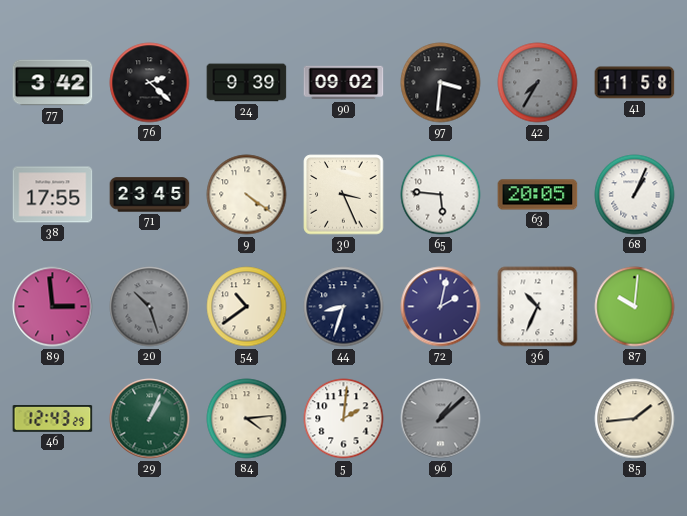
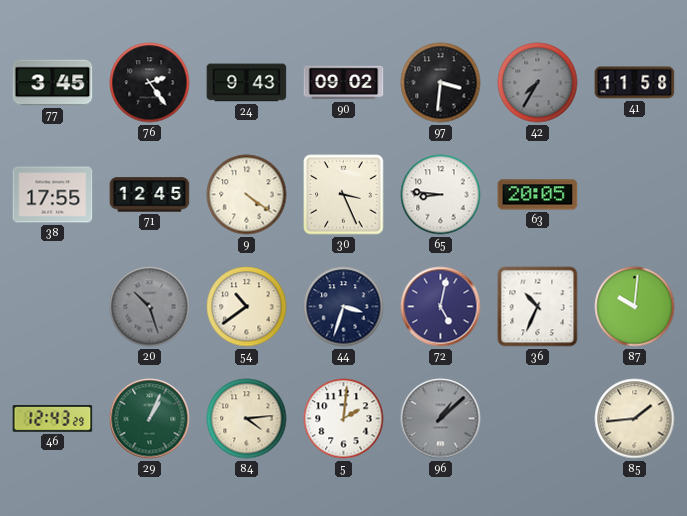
77: 3:42 -> 3:45
76: 2:22 -> 2:24
24: 9:39 -> 9:43
71: 23:45 -> 12:45
65: 5:46 -> 8:46
68: 1:04 -> none
89: 2:59 -> none
44: 8:33 -> 3:33
72: 2:02 -> 5:02
